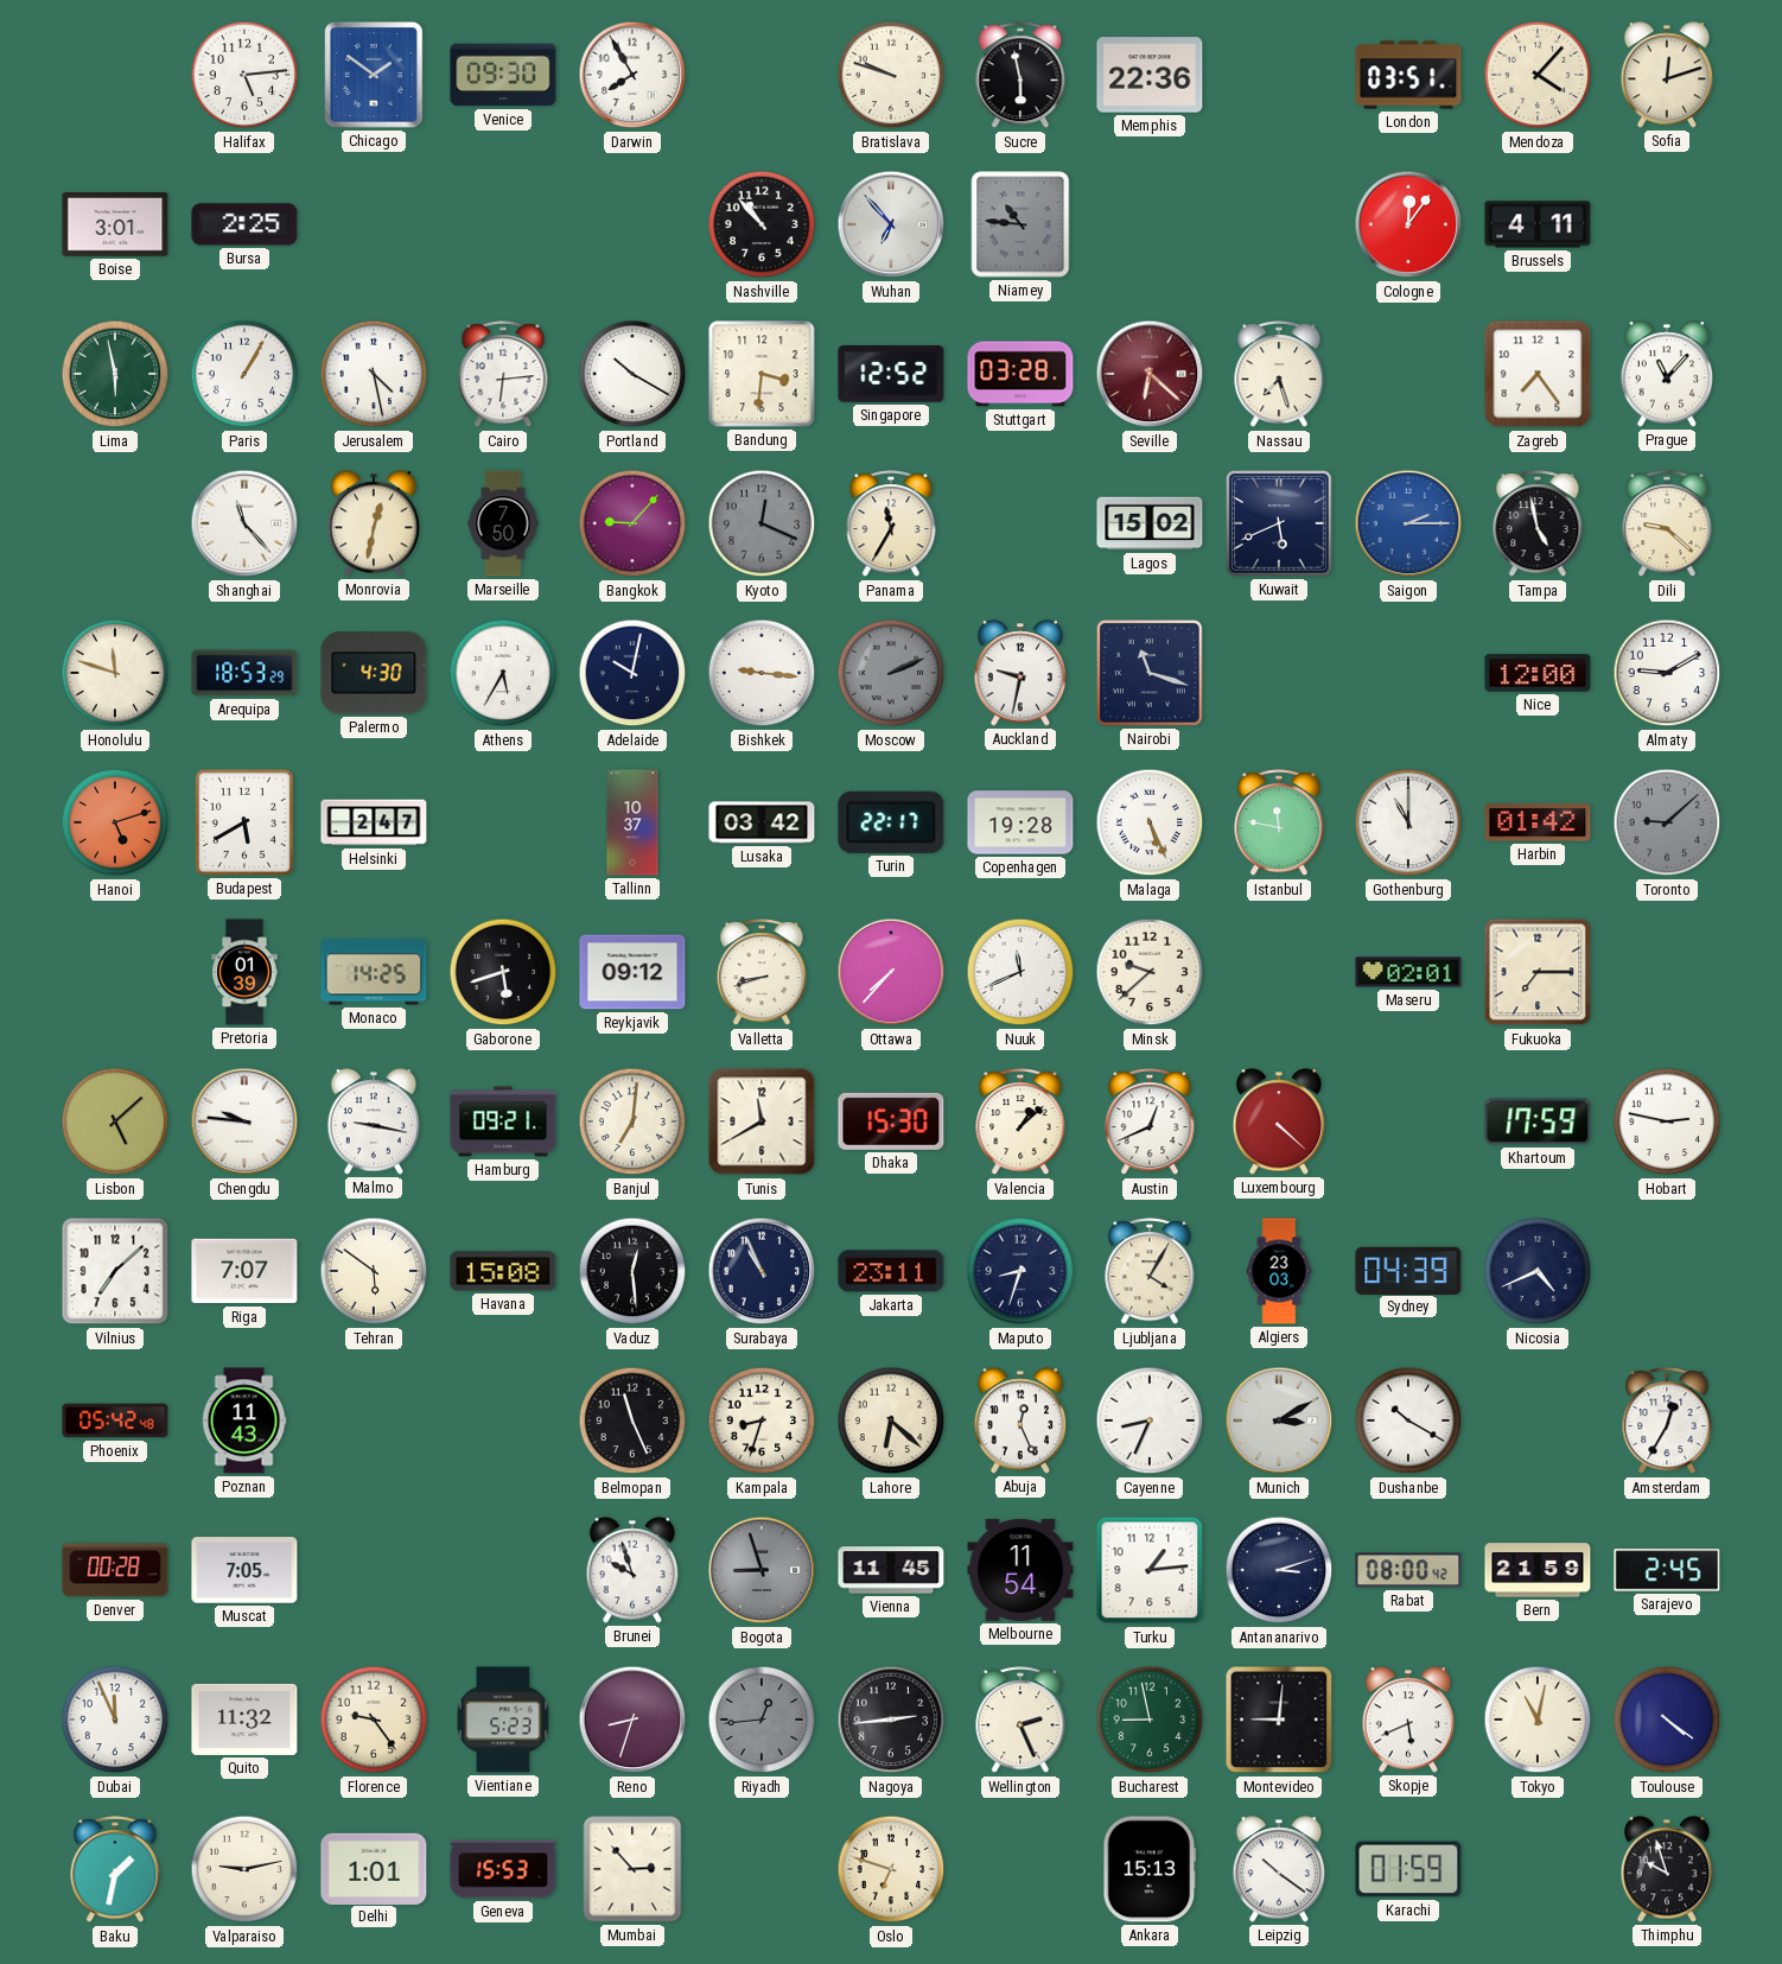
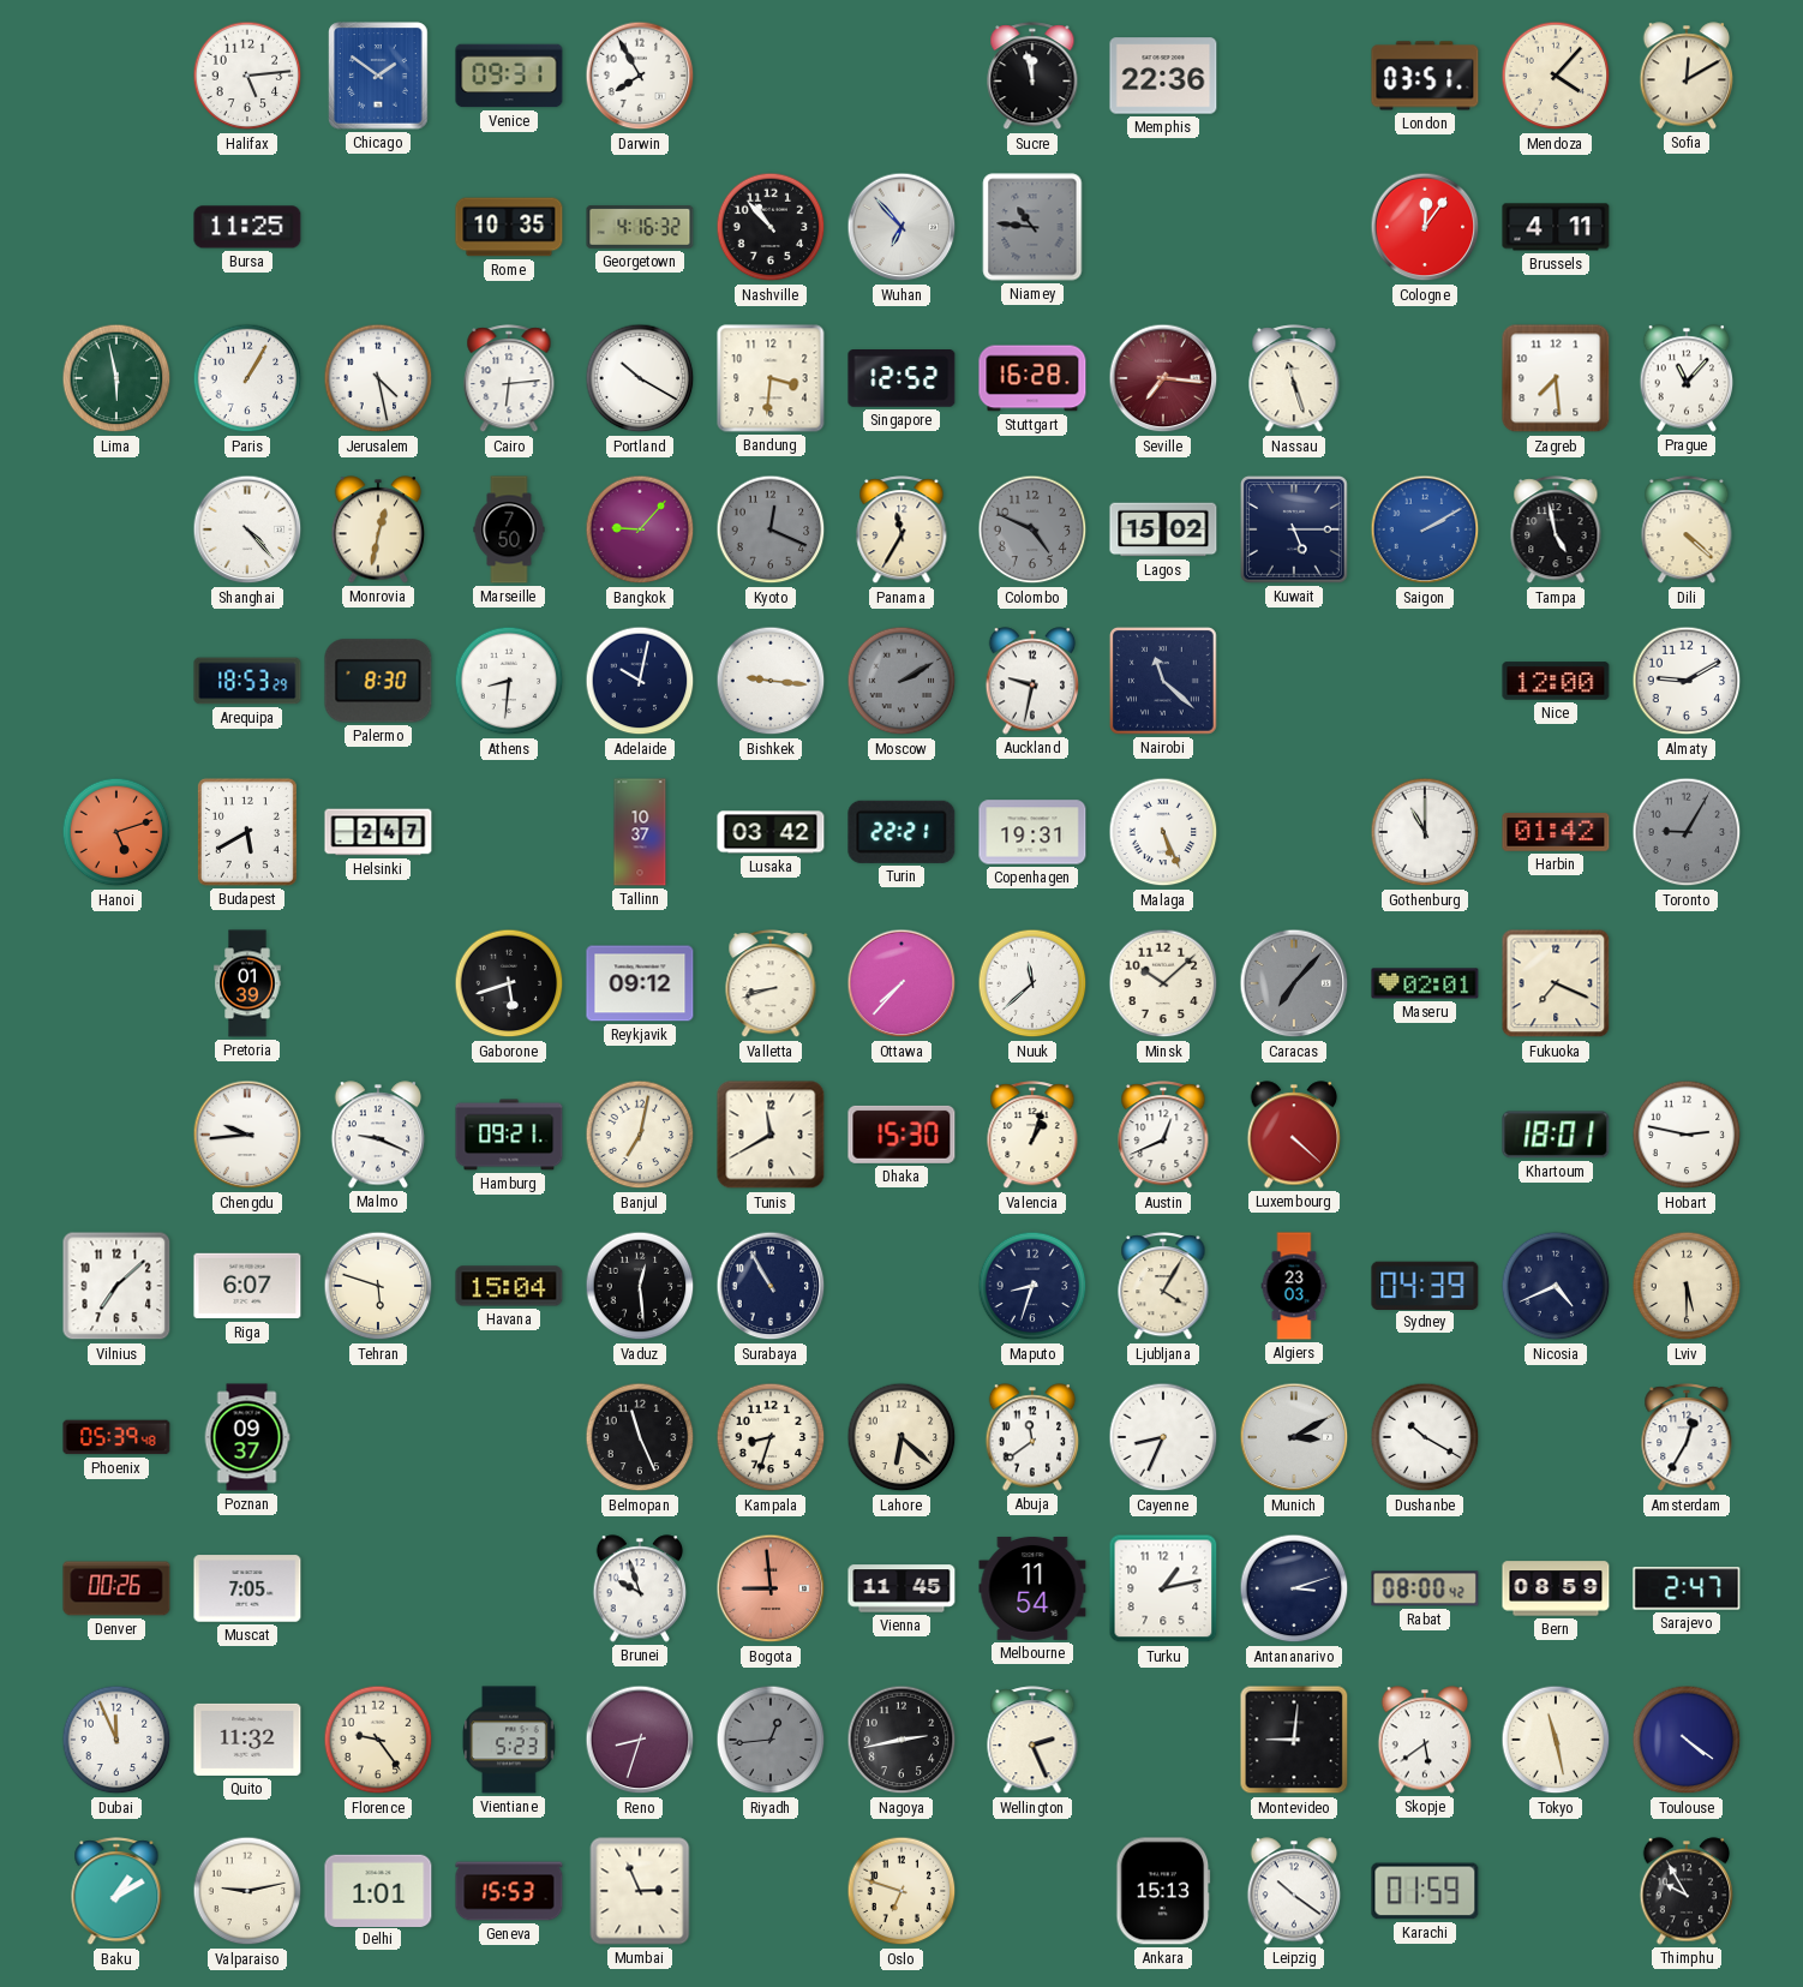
Venice: 09:30 -> 09:31
Bratislava: 9:48 -> none
Sucre: 5:58 -> 11:58
Sofia: 12:12 -> 12:10
Boise: 3:01 -> none
Bursa: 2:25 -> 11:25
Rome: none -> 10:35
Georgetown: none -> 4:16
Stuttgart: 03:28 -> 16:28
Seville: 6:22 -> 7:16
Nassau: 7:27 -> 11:27
Zagreb: 7:24 -> 7:29
Shanghai: 11:23 -> 4:23
Colombo: none -> 4:49
Kuwait: 5:41 -> 5:15
Saigon: 2:15 -> 2:10
Dili: 9:22 -> 4:22
Honolulu: 11:48 -> none
Palermo: 4:30 -> 8:30
Athens: 5:35 -> 8:31
Moscow: 2:11 -> 2:10
Nairobi: 11:18 -> 11:22
Turin: 22:17 -> 22:21
Copenhagen: 19:28 -> 19:31
Istanbul: 11:47 -> none
Toronto: 9:08 -> 9:05
Monaco: 14:25 -> none
Nuuk: 11:41 -> 11:38
Minsk: 9:38 -> 10:08
Caracas: none -> 7:07
Fukuoka: 7:15 -> 7:19
Lisbon: 5:08 -> none
Chengdu: 9:46 -> 9:44
Malmo: 9:17 -> 9:19
Banjul: 7:01 -> 7:02
Valencia: 1:08 -> 1:03
Khartoum: 17:59 -> 18:01
Riga: 7:07 -> 6:07
Tehran: 5:51 -> 5:48
Havana: 15:08 -> 15:04
Surabaya: 10:56 -> 10:55
Jakarta: 23:11 -> none
Lviv: none -> 5:30
Phoenix: 05:42 -> 05:39
Poznan: 11:43 -> 09:37
Abuja: 12:26 -> 11:39
Denver: 00:28 -> 00:26
Bogota: 8:57 -> 8:59
Bogota dial: grey -> salmon
Turku: 1:14 -> 1:13
Bern: 21:59 -> 08:59
Sarajevo: 2:45 -> 2:47
Nagoya: 2:44 -> 2:43
Bucharest: 8:58 -> none
Skopje: 5:41 -> 5:39
Tokyo: 11:02 -> 11:28
Baku: 1:32 -> 1:10
Mumbai: 2:53 -> 2:56
Thimphu: 9:57 -> 9:55
